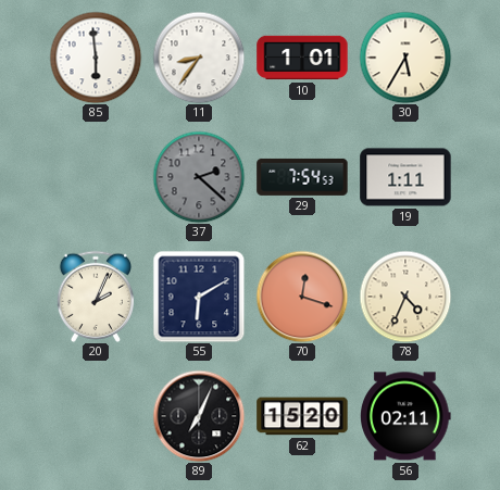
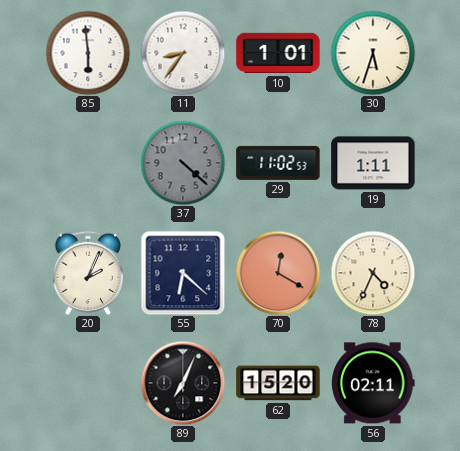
30: 5:35 -> 5:33
37: 2:22 -> 4:22
29: 7:54 -> 11:02
55: 6:10 -> 6:22
70: 12:18 -> 12:20
